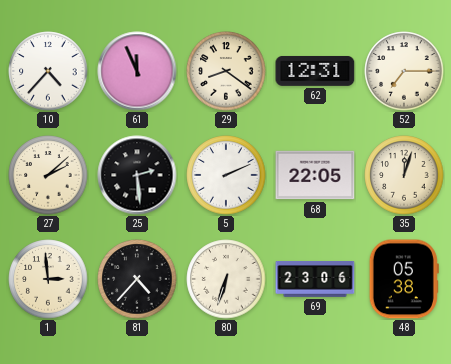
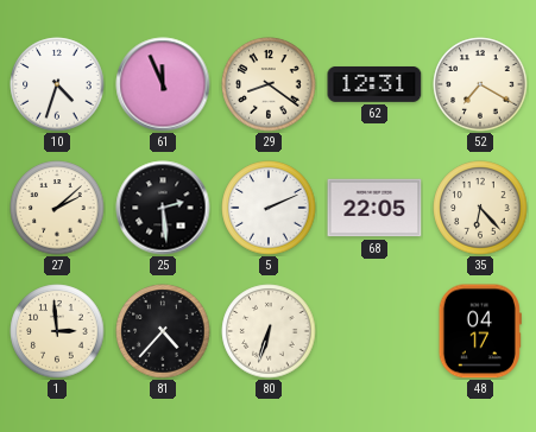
10: 4:37 -> 4:33
52: 7:15 -> 7:20
35: 12:03 -> 6:23
69: 23:06 -> none
48: 05:38 -> 04:17
